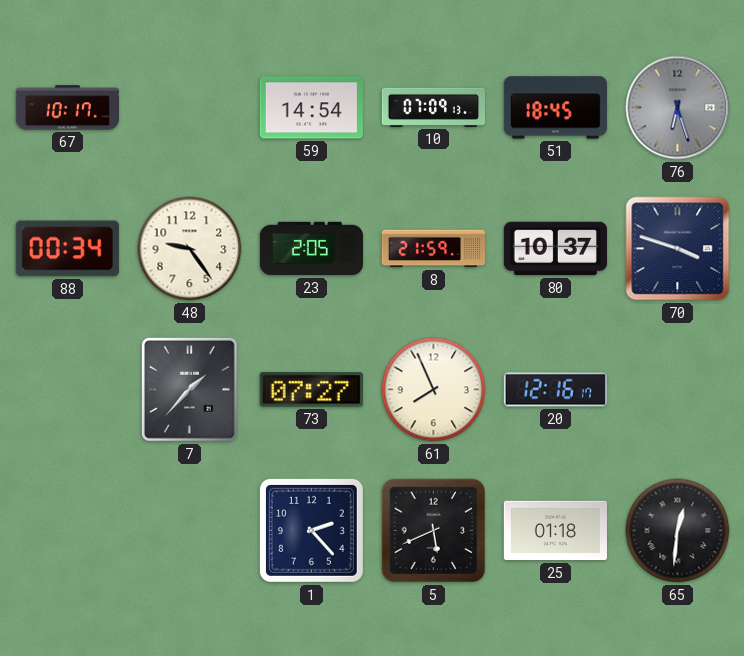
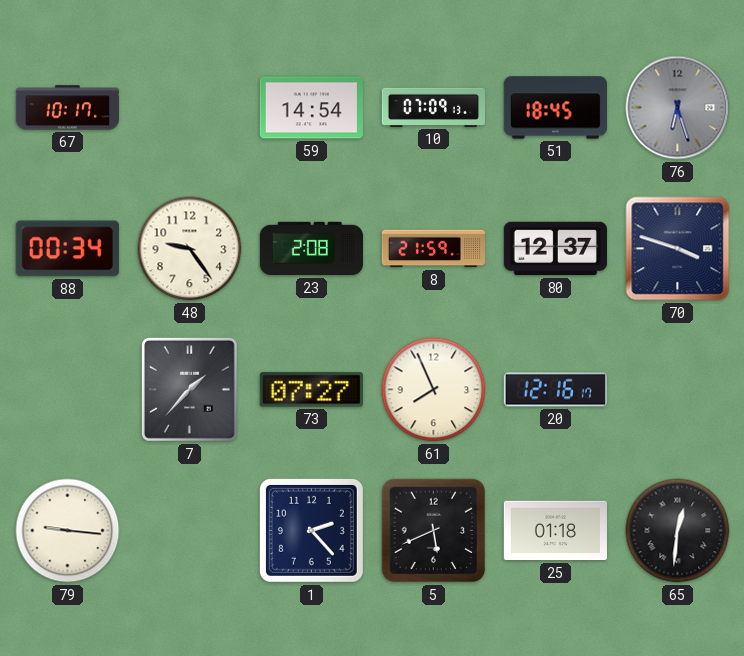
23: 2:05 -> 2:08
80: 10:37 -> 12:37
79: none -> 9:16
